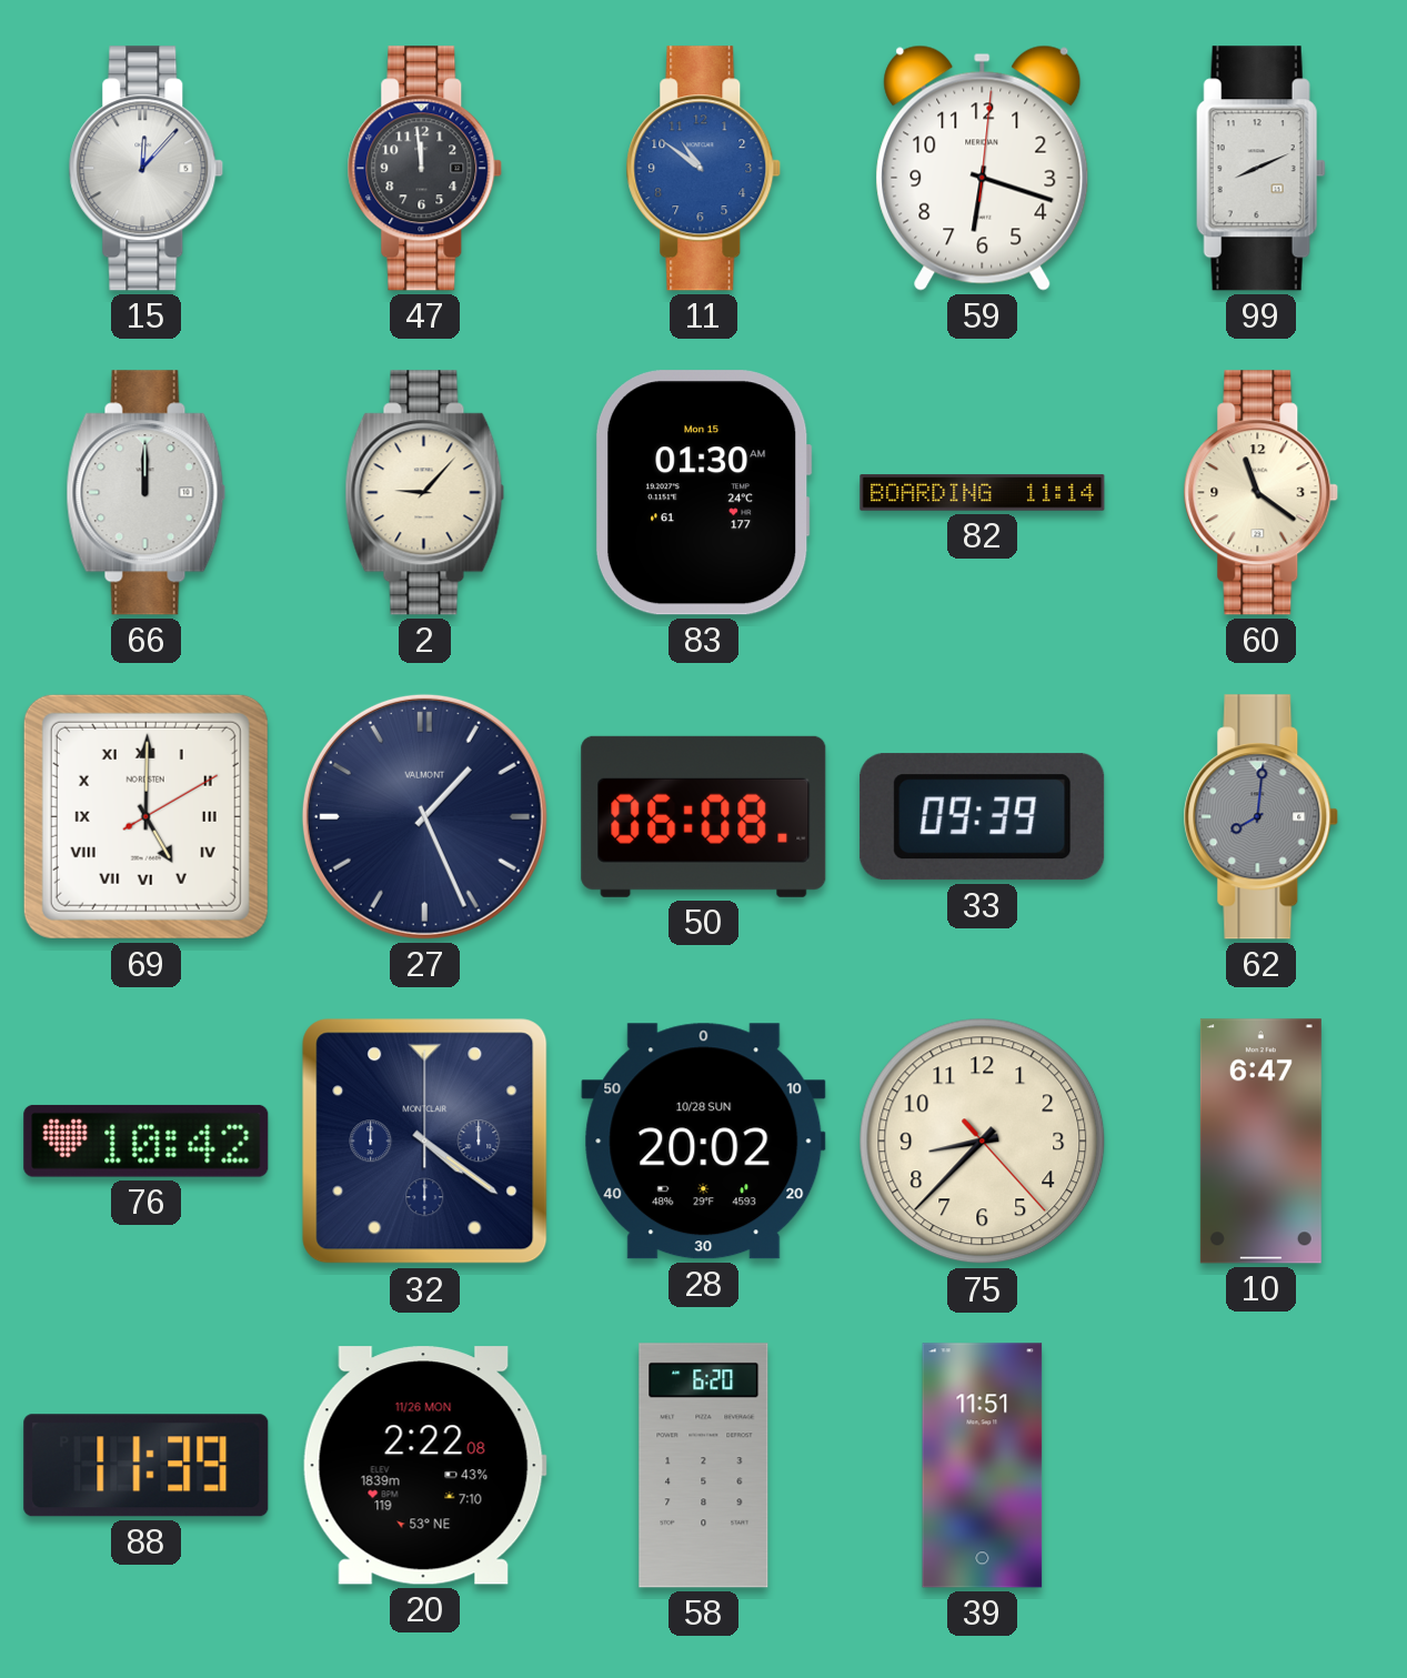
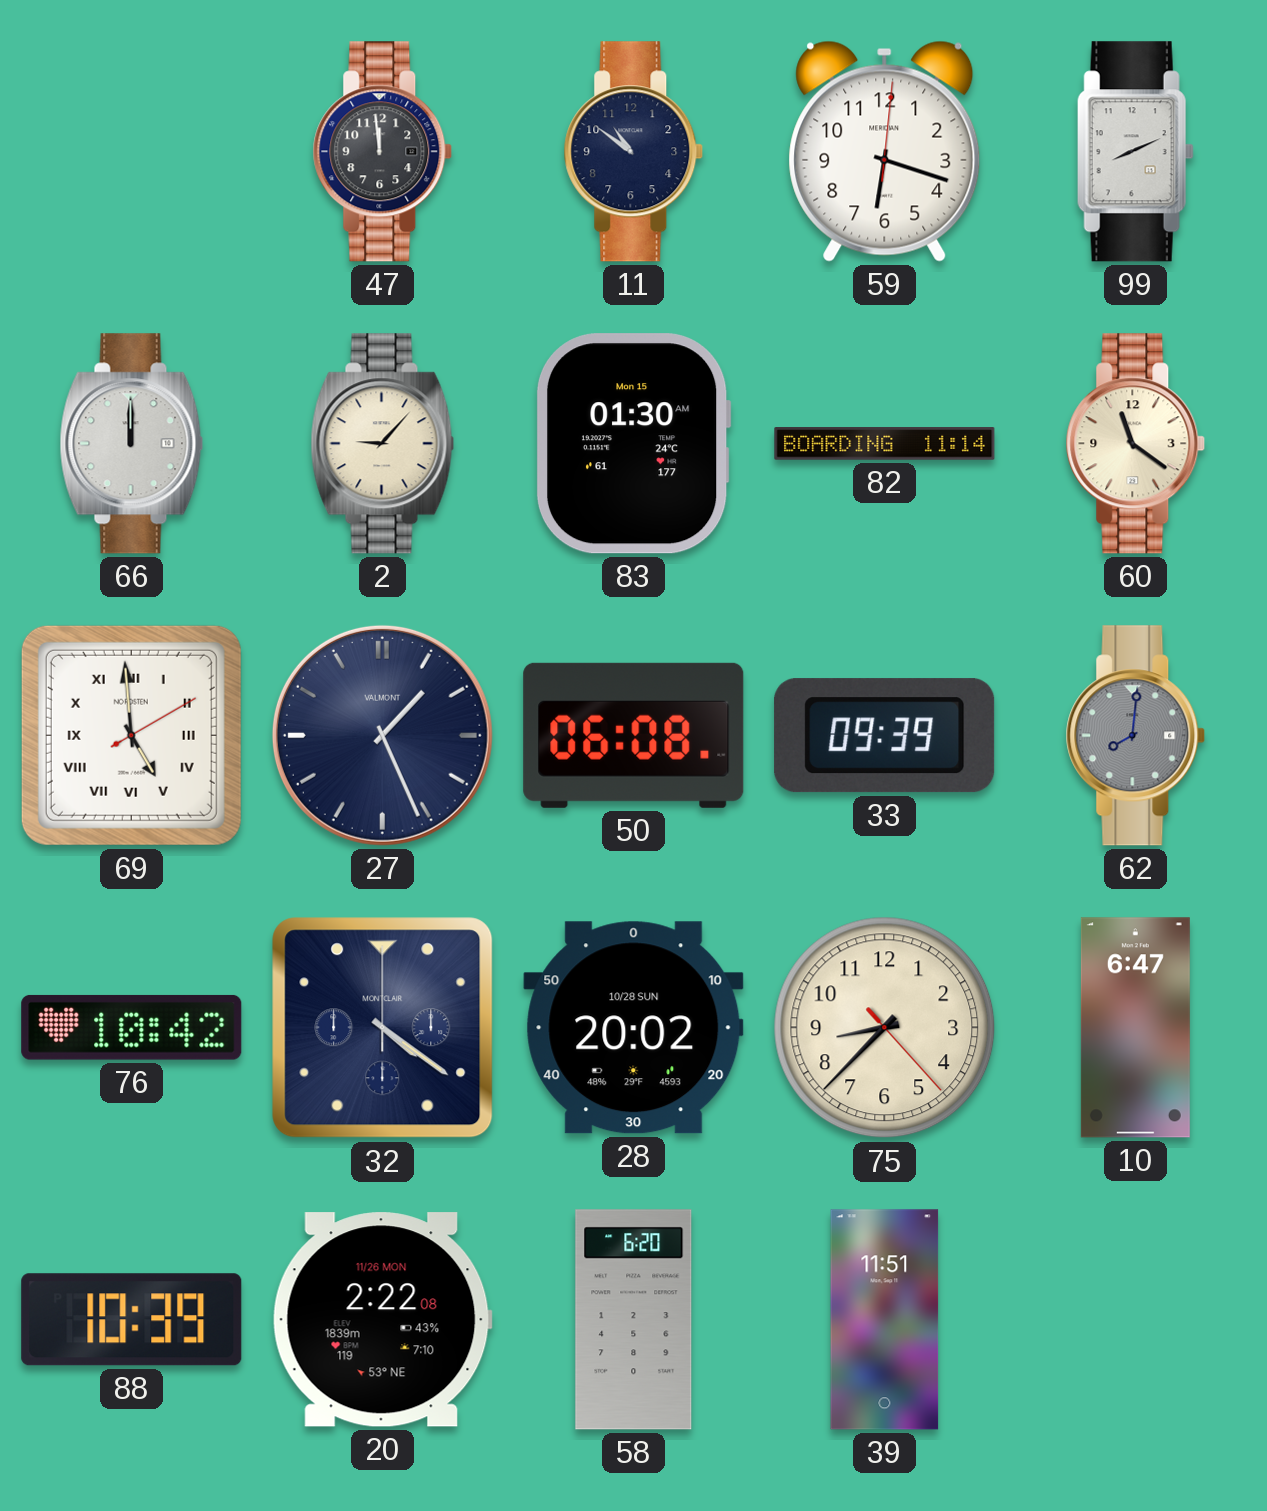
15: 12:07 -> none
11 dial: blue -> navy
69: 5:00 -> 4:59
88: 11:39 -> 10:39
